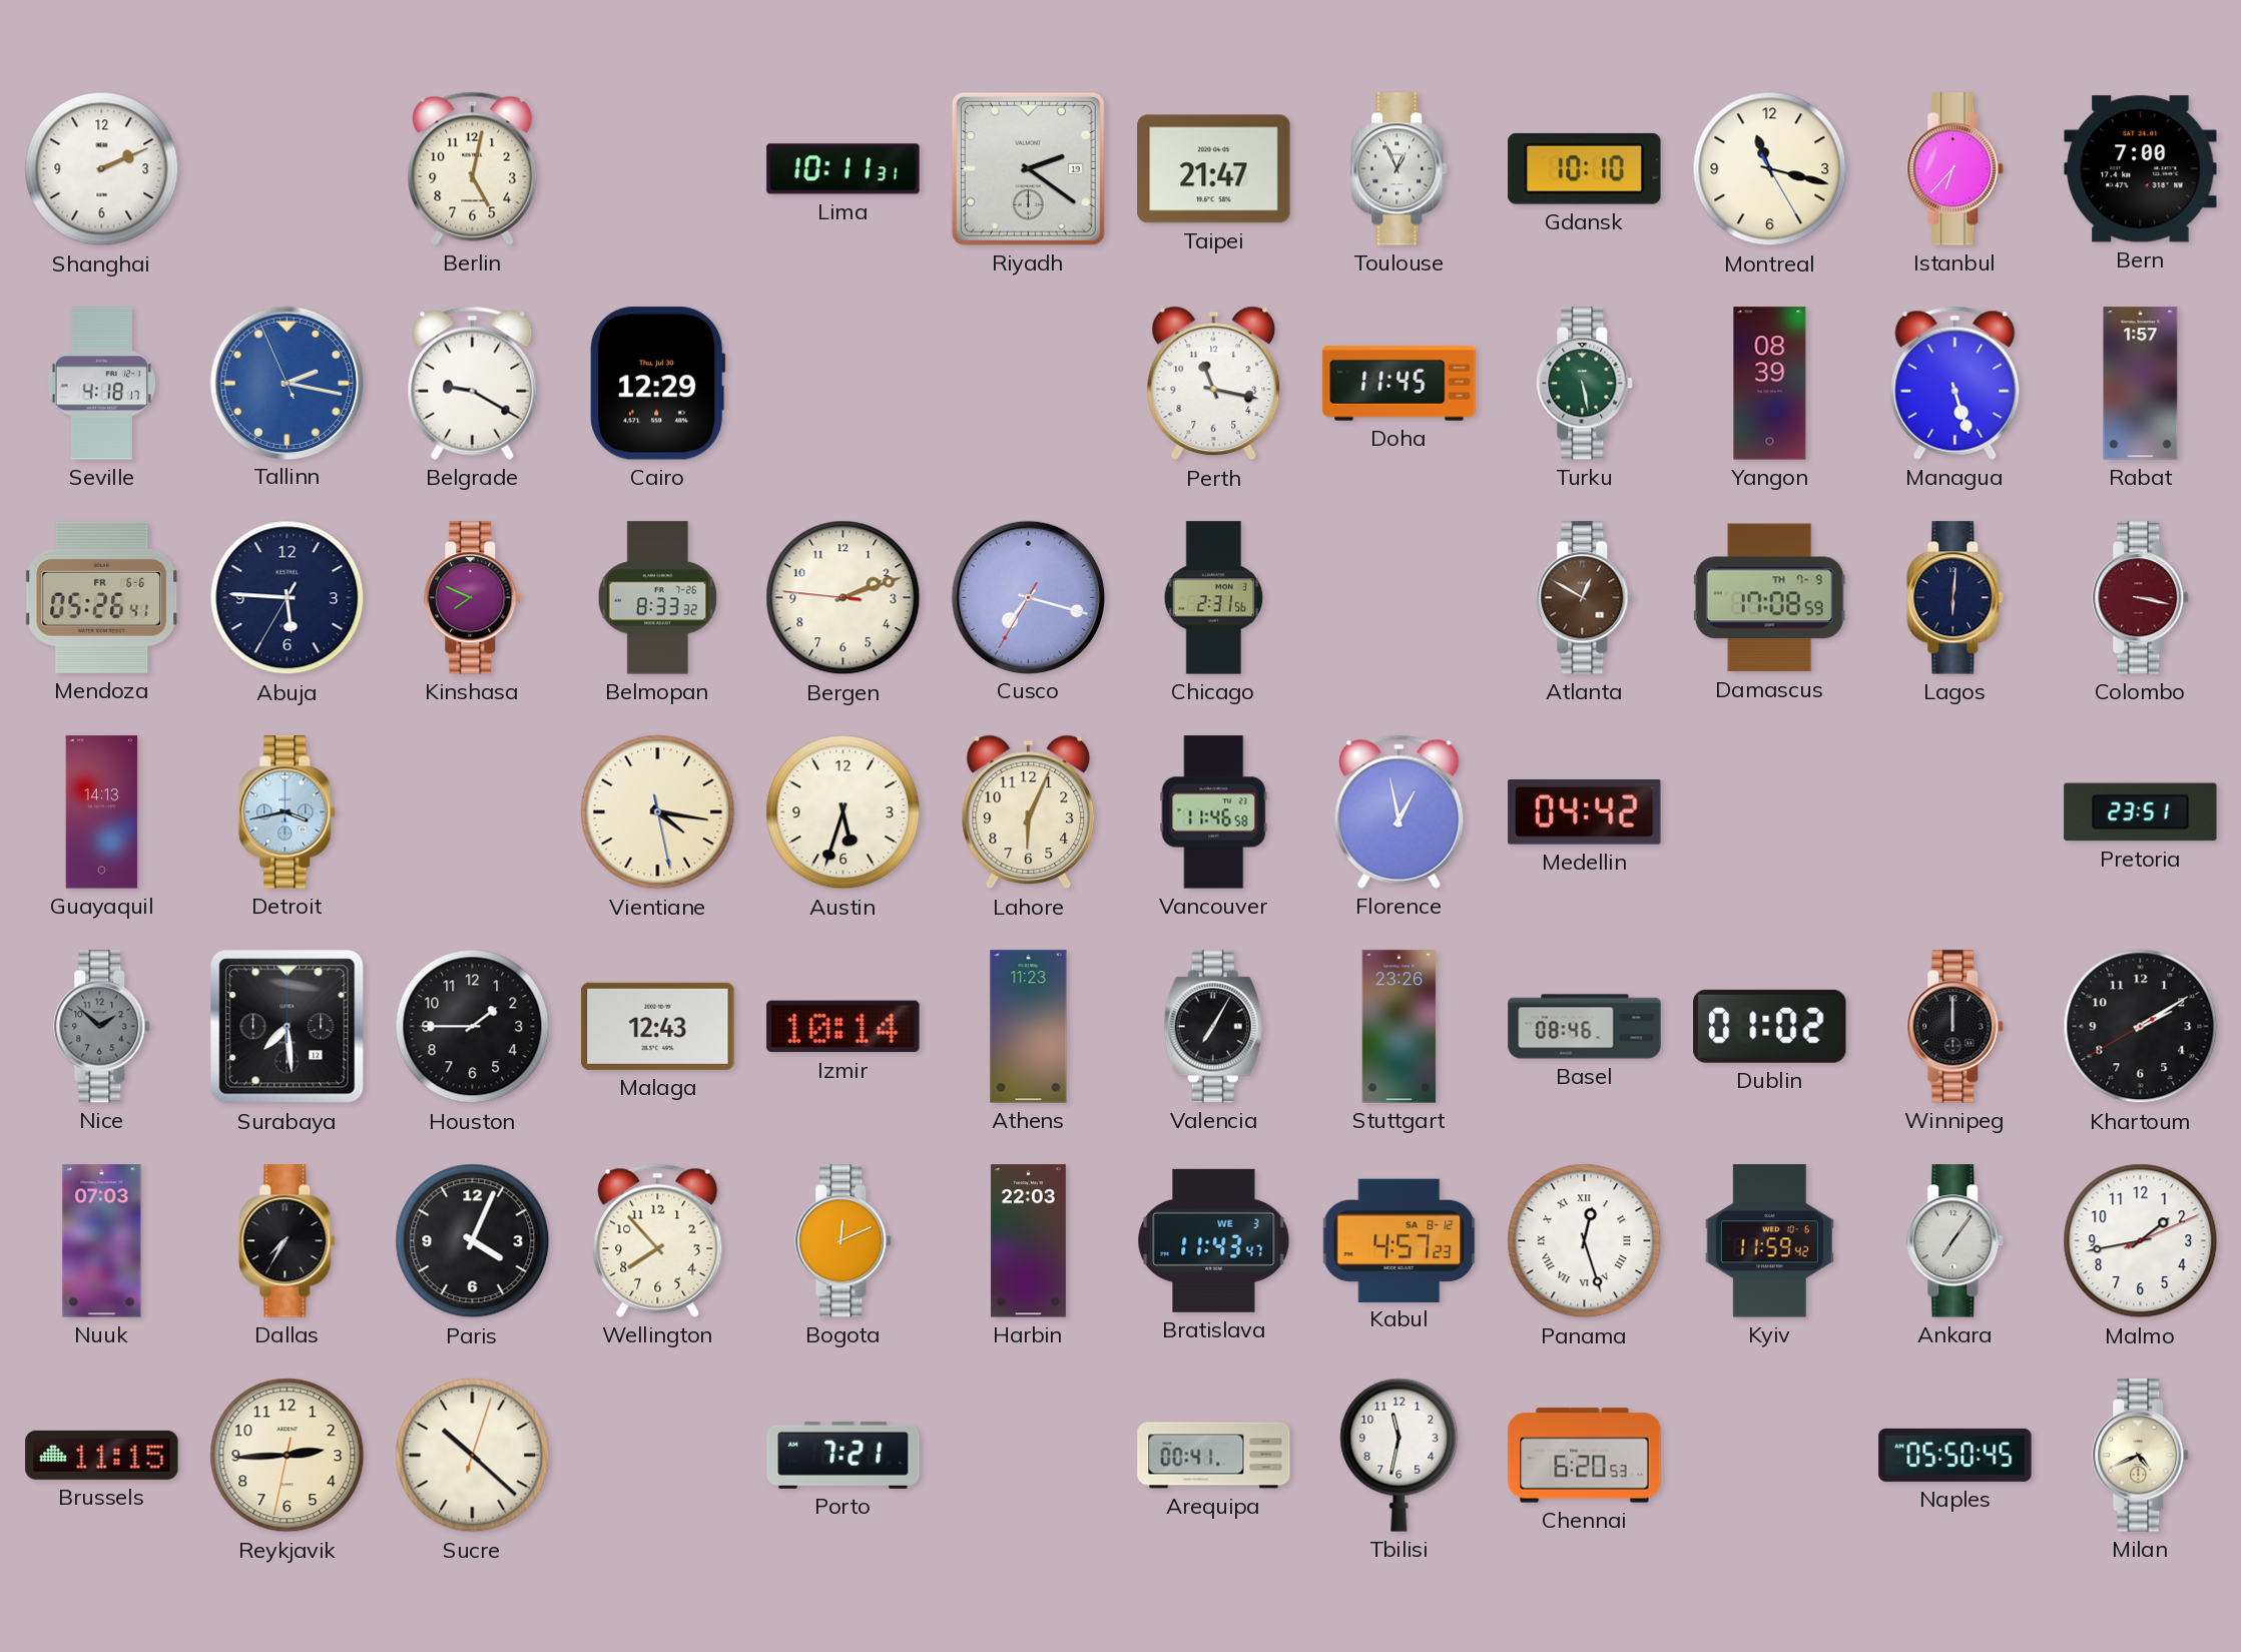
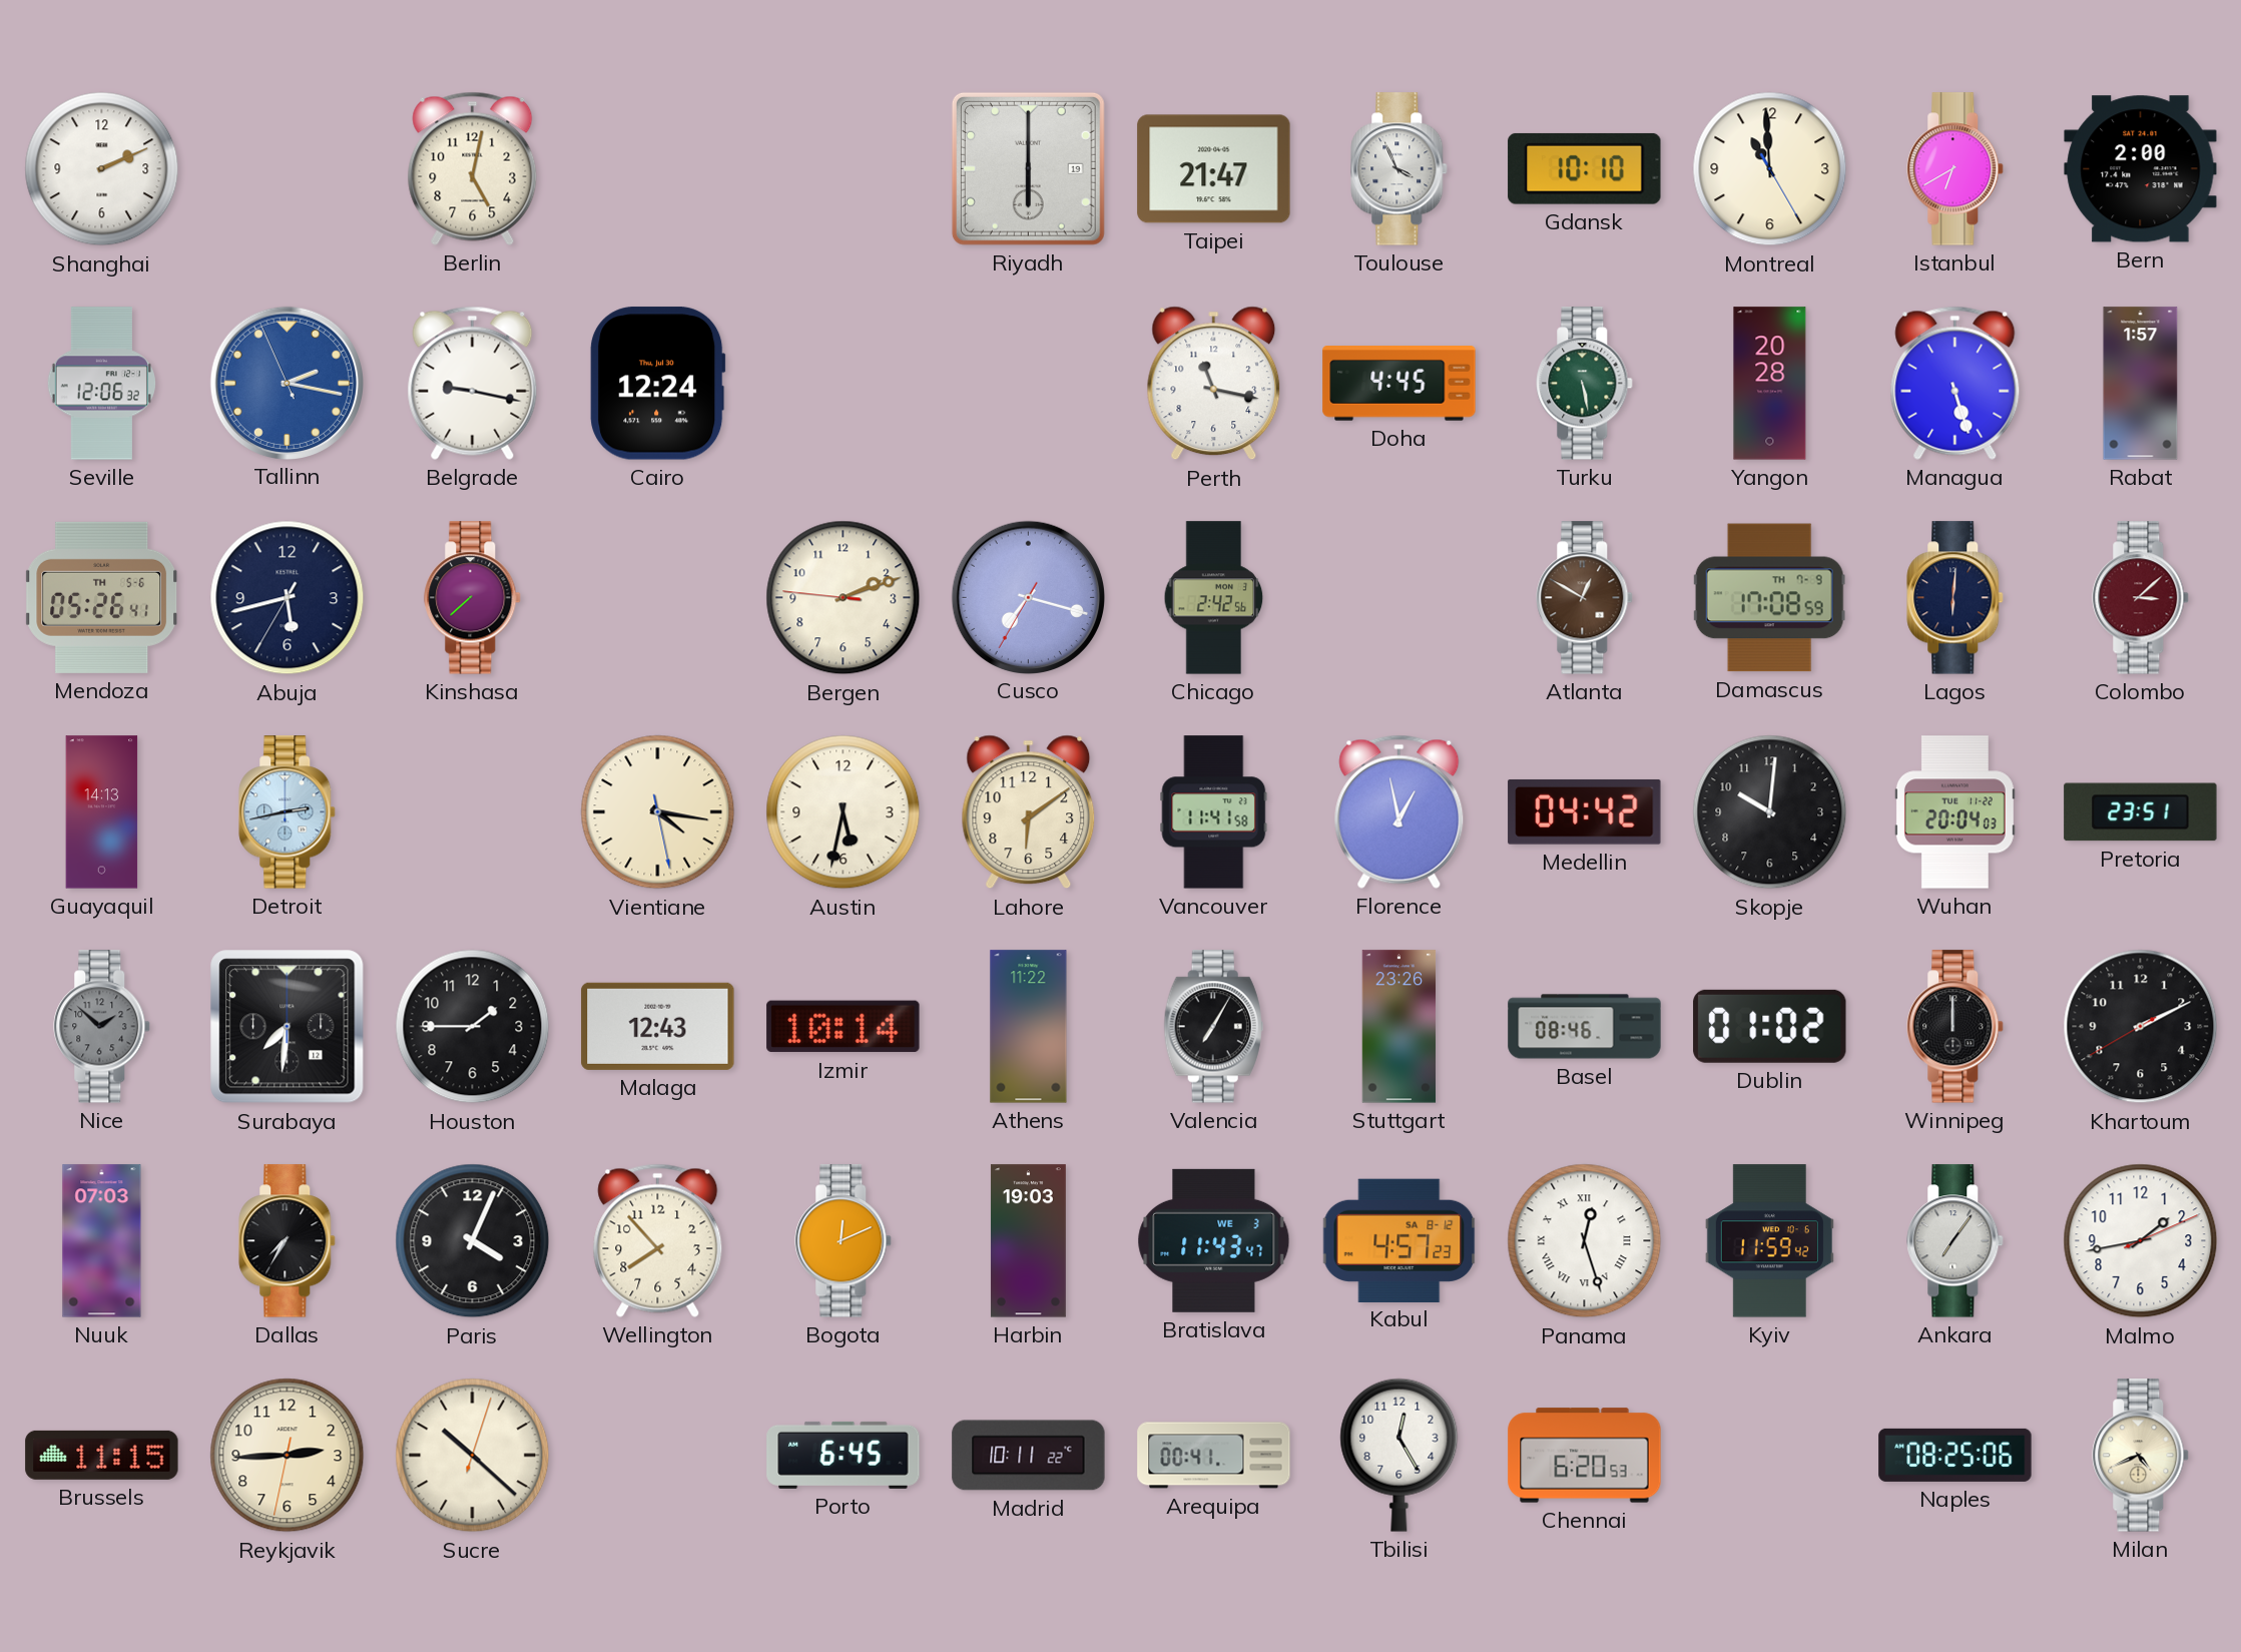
Lima: 10:11 -> none
Riyadh: 2:21 -> 6:00
Toulouse: 12:56 -> 3:56
Montreal: 11:17 -> 10:59
Istanbul: 6:37 -> 6:40
Bern: 7:00 -> 2:00
Seville: 4:18 -> 12:06
Belgrade: 9:20 -> 9:17
Cairo: 12:29 -> 12:24
Doha: 11:45 -> 4:45
Yangon: 08:39 -> 20:28
Mendoza date: FR 6-6 -> TH 5-6
Abuja: 5:45 -> 5:42
Kinshasa: 7:49 -> 7:38
Belmopan: 8:33 -> none
Chicago: 2:31 -> 2:42
Colombo: 3:17 -> 3:08
Detroit: 3:43 -> 2:43
Austin: 5:33 -> 5:32
Lahore: 6:04 -> 6:09
Vancouver: 11:46 -> 11:41
Skopje: none -> 10:01
Wuhan: none -> 20:04
Surabaya: 7:29 -> 7:31
Athens: 11:23 -> 11:22
Khartoum: 2:09 -> 2:10
Harbin: 22:03 -> 19:03
Porto: 7:21 -> 6:45
Madrid: none -> 10:11
Tbilisi: 11:32 -> 12:25
Naples: 05:50 -> 08:25
